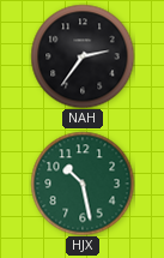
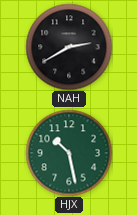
NAH: 2:36 -> 2:40
